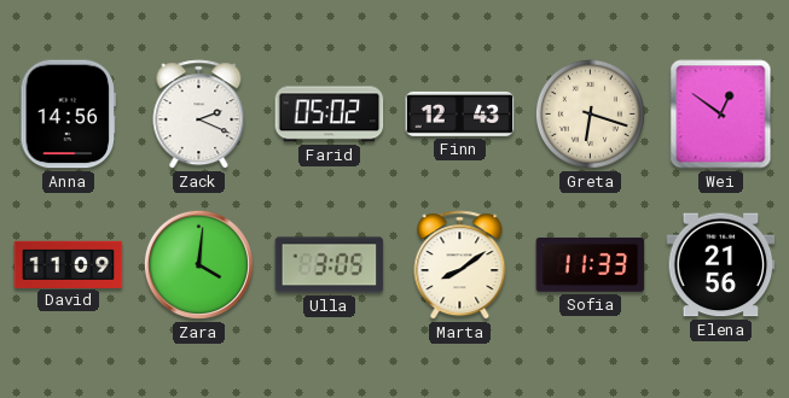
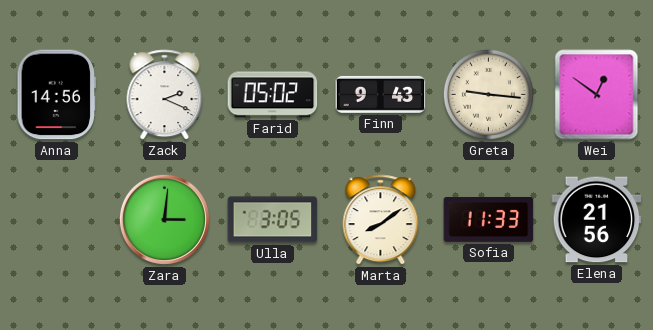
Finn: 12:43 -> 9:43
Greta: 6:18 -> 9:16
David: 11:09 -> none
Zara: 4:01 -> 3:01
